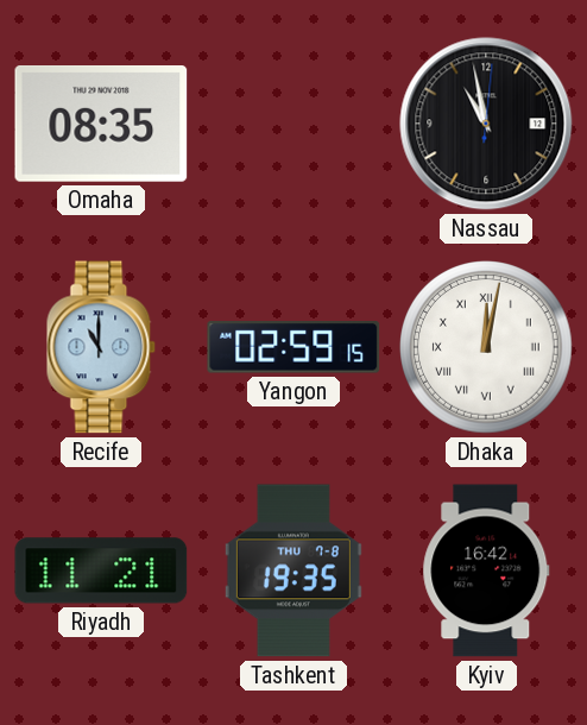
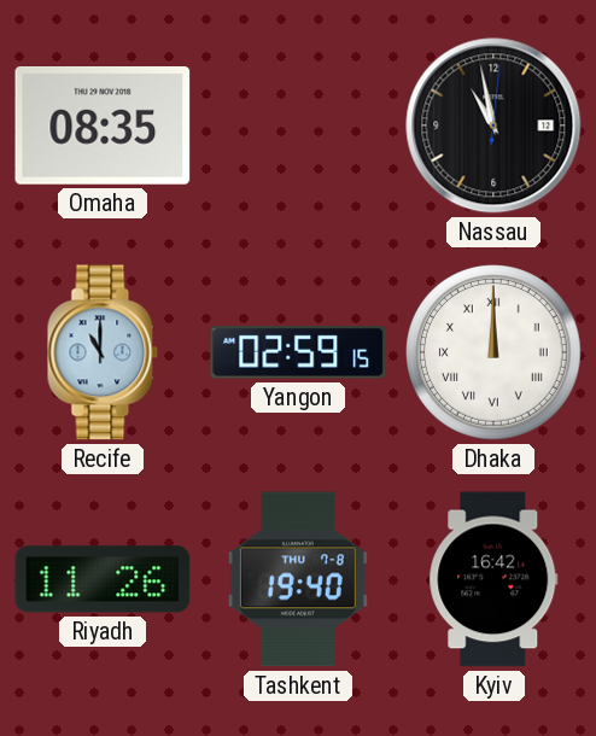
Dhaka: 12:02 -> 12:00
Riyadh: 11:21 -> 11:26
Tashkent: 19:35 -> 19:40
